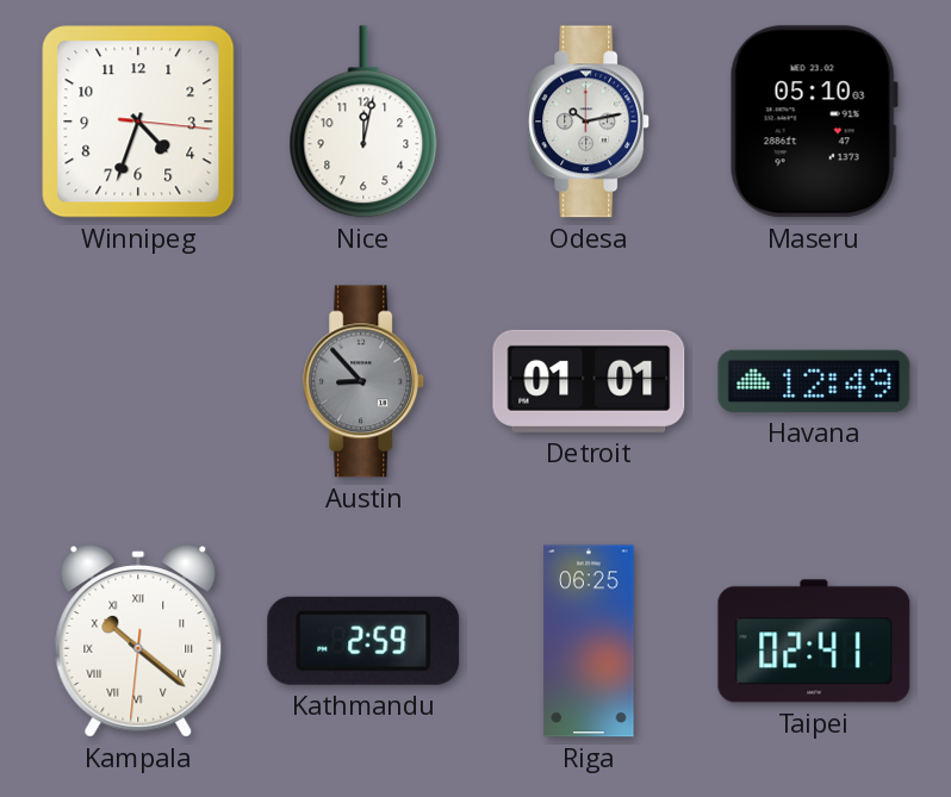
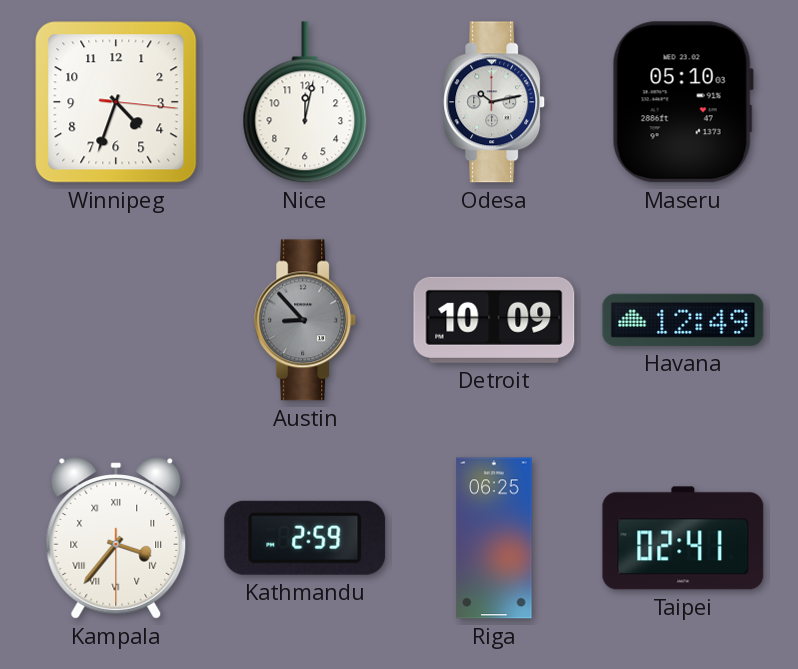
Detroit: 01:01 -> 10:09
Kampala: 10:21 -> 3:36
